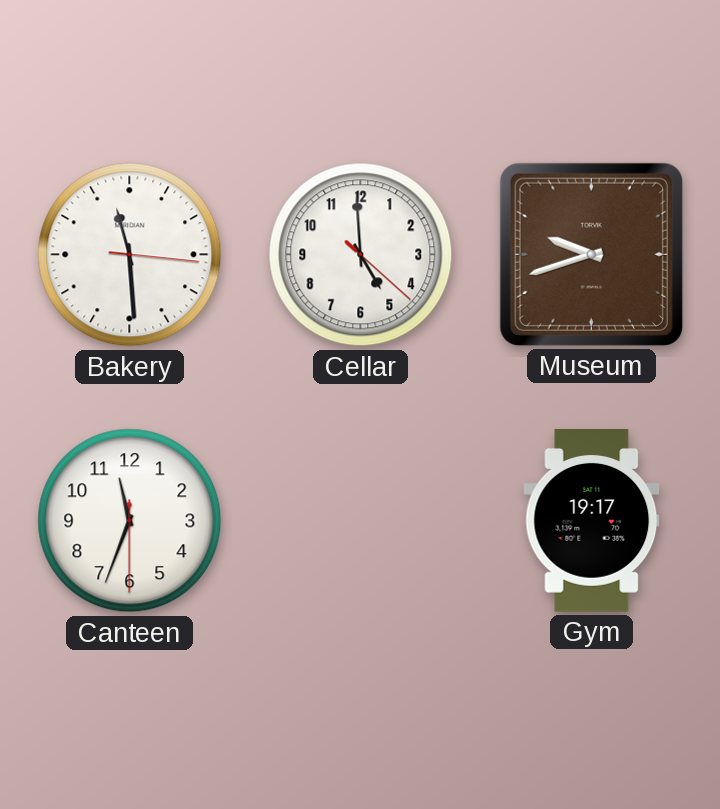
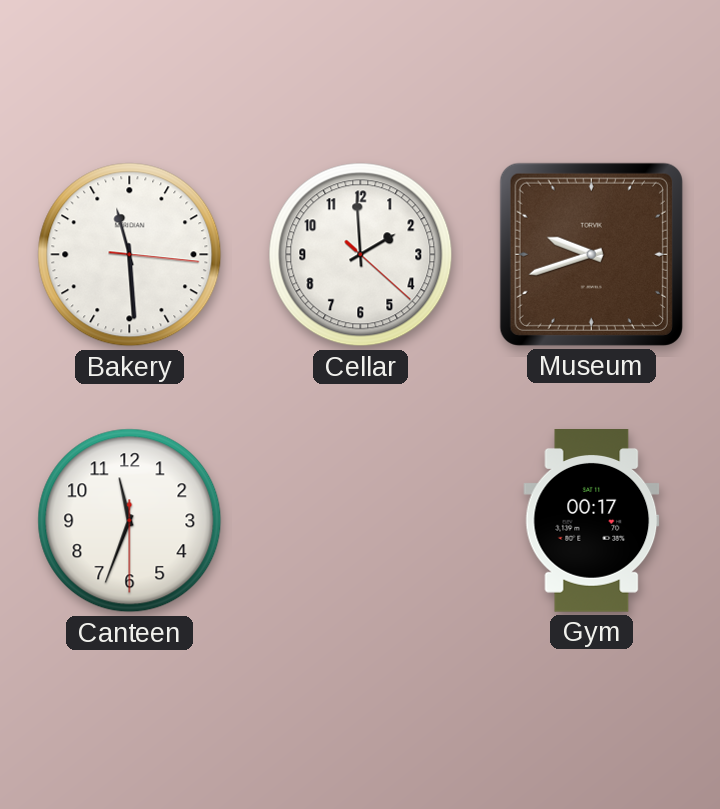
Cellar: 4:59 -> 1:59
Gym: 19:17 -> 00:17
